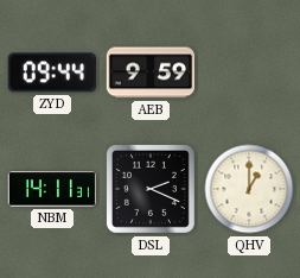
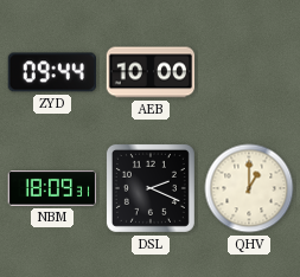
AEB: 9:59 -> 10:00
NBM: 14:11 -> 18:09
